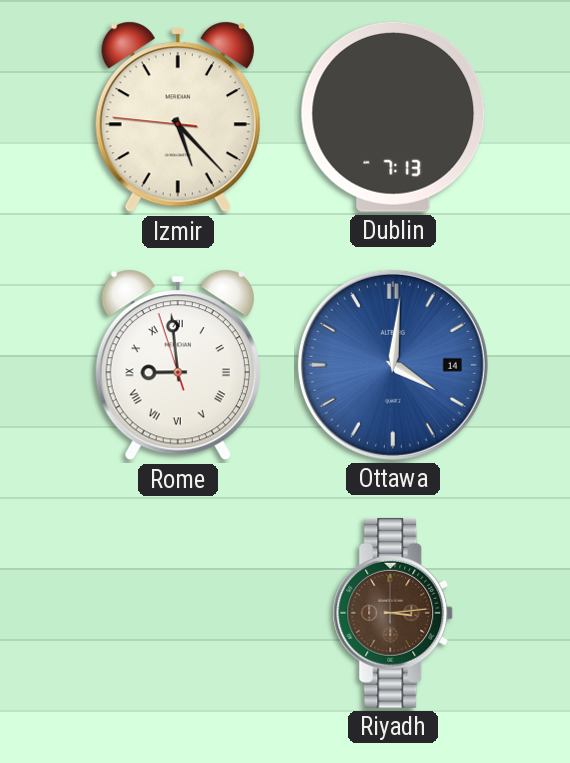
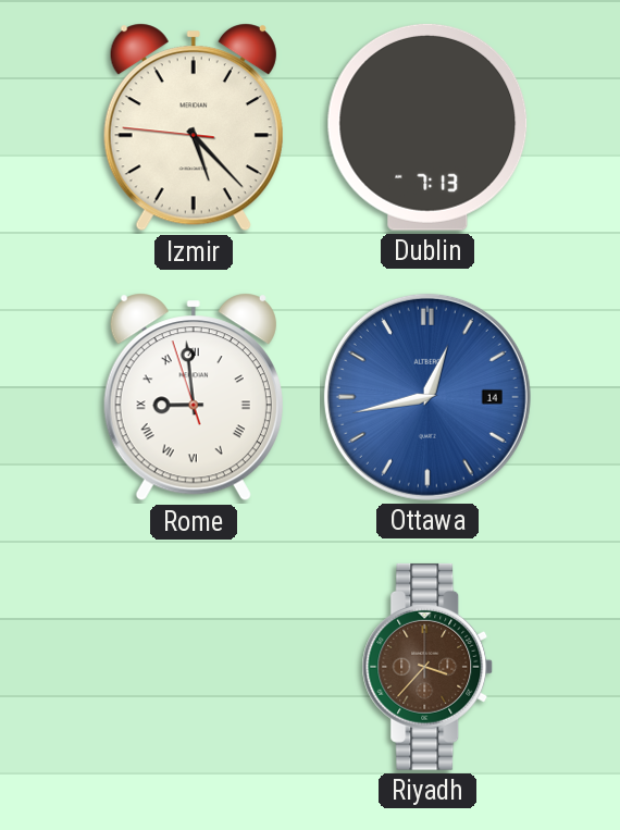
Ottawa: 4:01 -> 12:43
Riyadh: 3:14 -> 3:37
